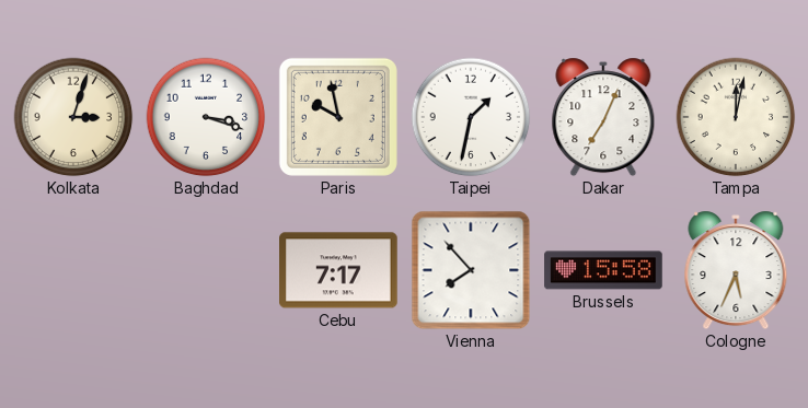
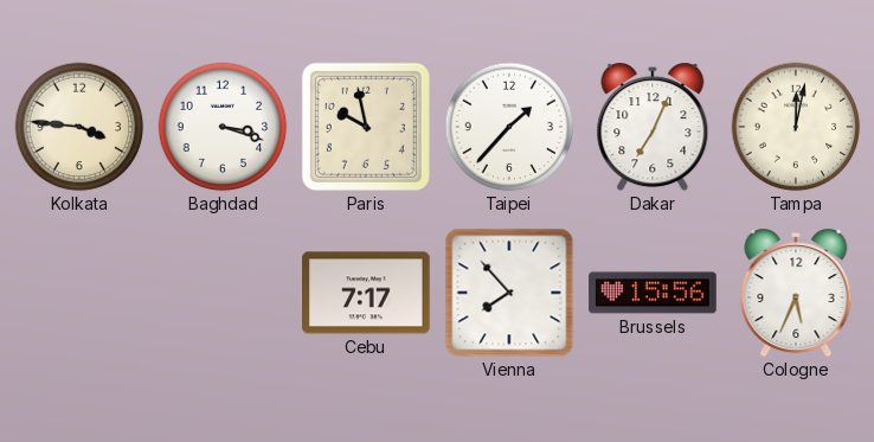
Kolkata: 3:03 -> 3:46
Taipei: 1:32 -> 1:37
Brussels: 15:58 -> 15:56
